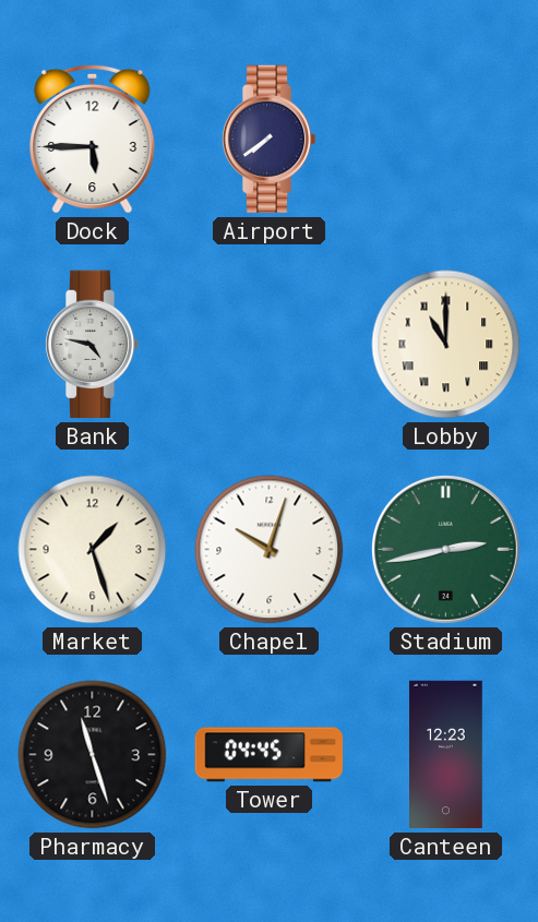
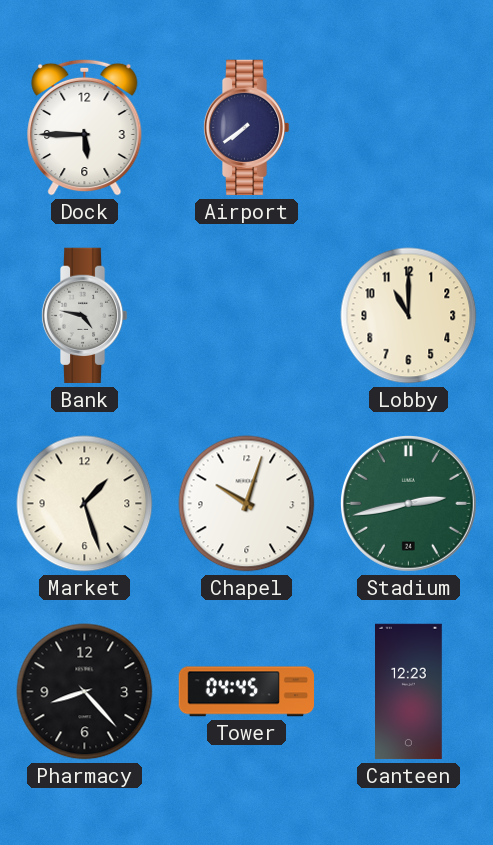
Lobby numerals: Roman -> Arabic
Pharmacy: 11:27 -> 8:23
